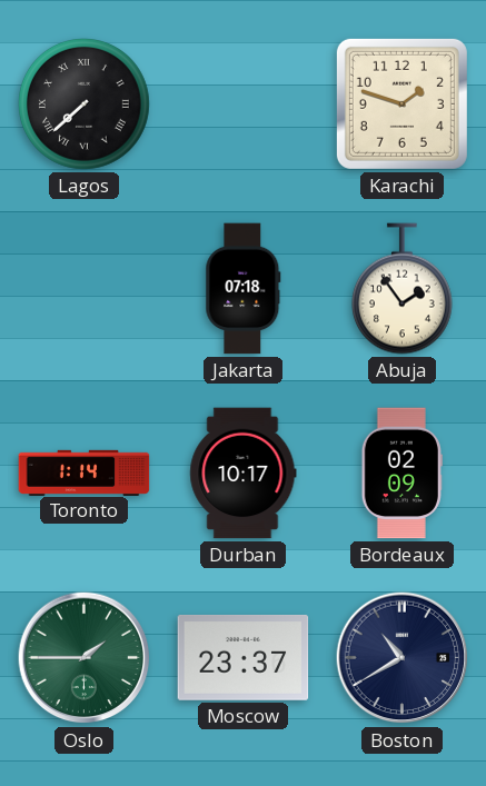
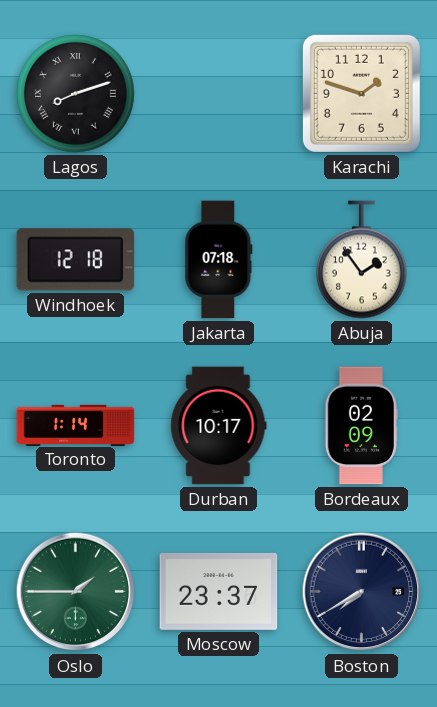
Lagos: 7:38 -> 8:12
Windhoek: none -> 12:18
Boston: 10:40 -> 7:40
